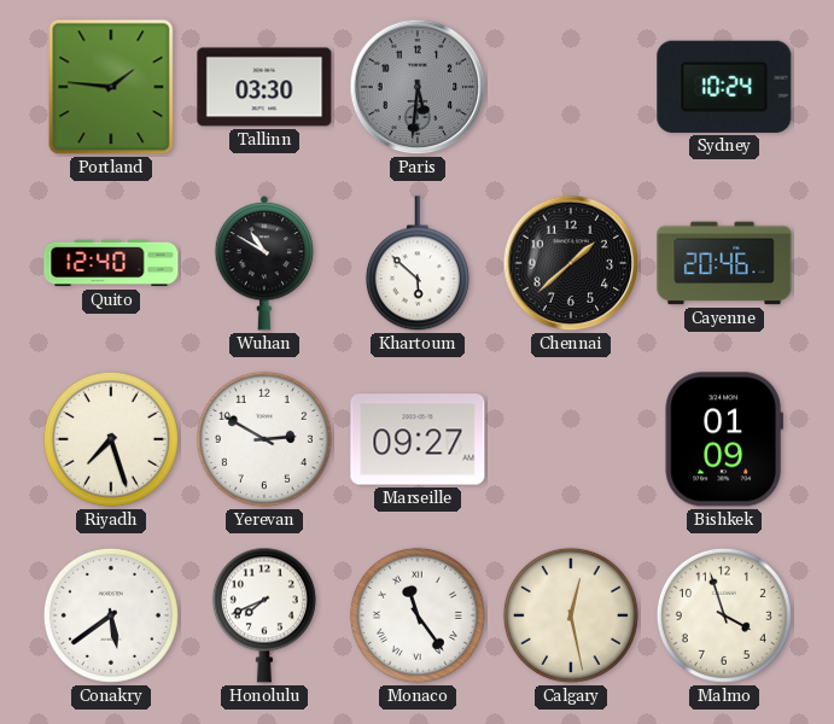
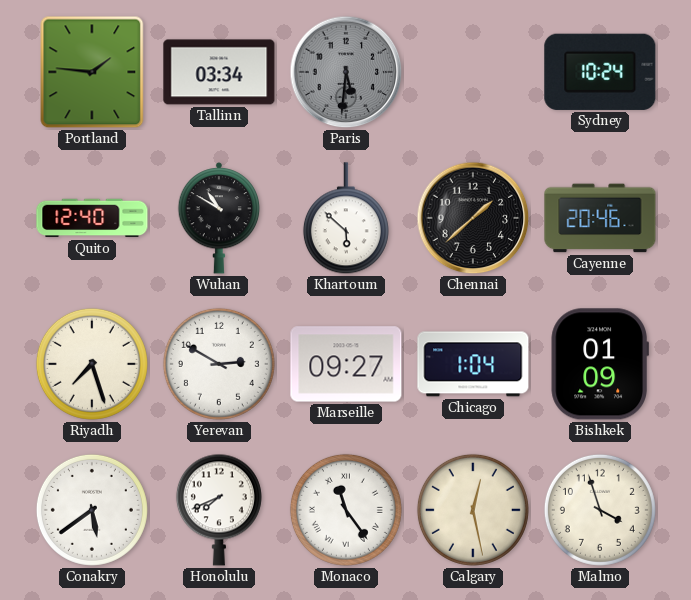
Tallinn: 03:30 -> 03:34
Chicago: none -> 1:04
